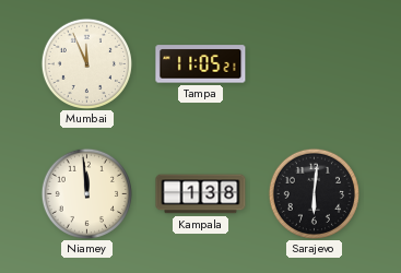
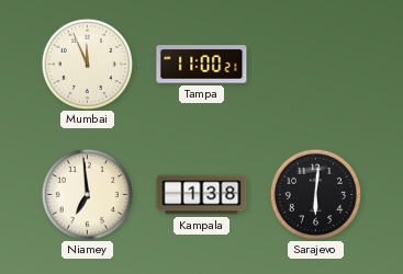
Tampa: 11:05 -> 11:00
Niamey: 11:59 -> 6:59
